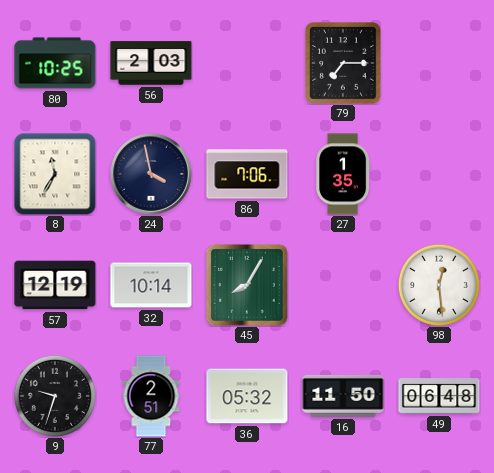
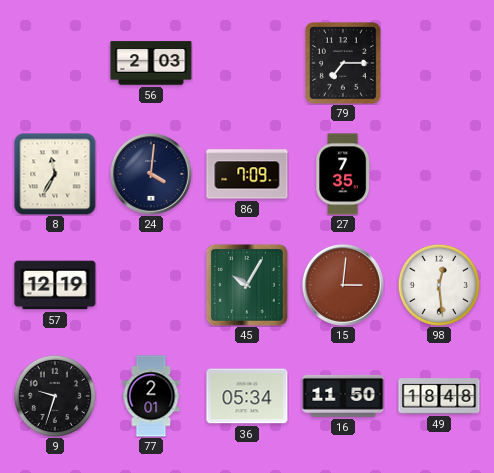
80: 10:25 -> none
24: 3:58 -> 4:01
86: 7:06 -> 7:09
27: 1:35 -> 7:35
32: 10:14 -> none
45: 8:05 -> 10:05
15: none -> 3:01
77: 2:51 -> 2:01
36: 05:32 -> 05:34
49: 06:48 -> 18:48
